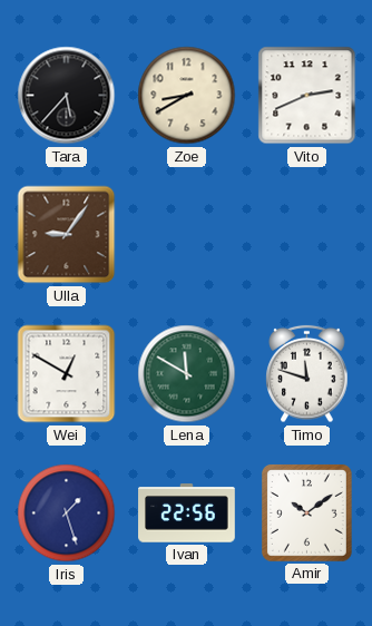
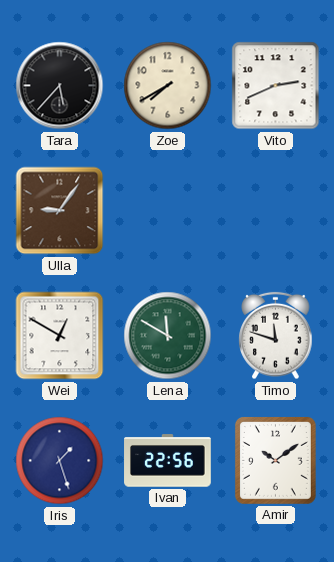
Zoe: 8:40 -> 7:40
